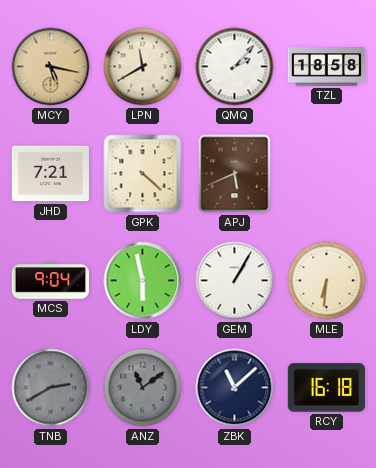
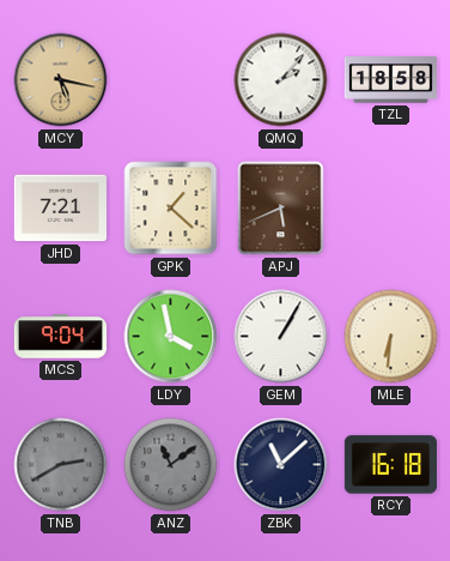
LPN: 11:40 -> none
GPK: 4:22 -> 1:22
LDY: 5:58 -> 3:58
